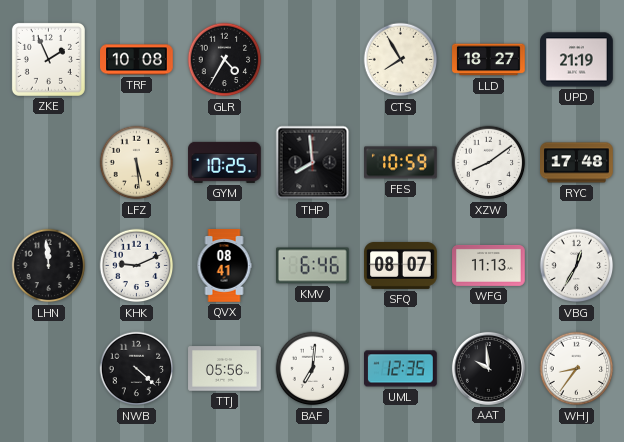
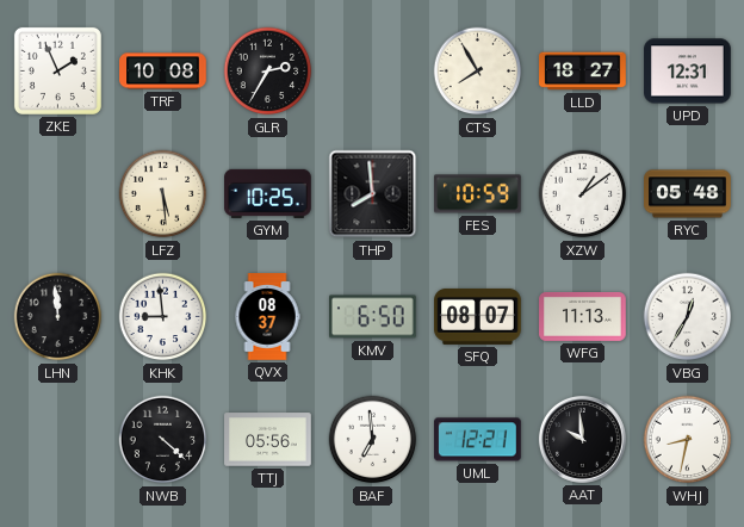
GLR: 4:35 -> 2:35
UPD: 21:19 -> 12:31
XZW: 8:09 -> 1:09
RYC: 17:48 -> 05:48
KHK: 9:11 -> 8:59
QVX: 08:41 -> 08:37
KMV: 6:46 -> 6:50
BAF: 7:01 -> 6:59
UML: 12:35 -> 12:21
WHJ: 8:36 -> 8:32
